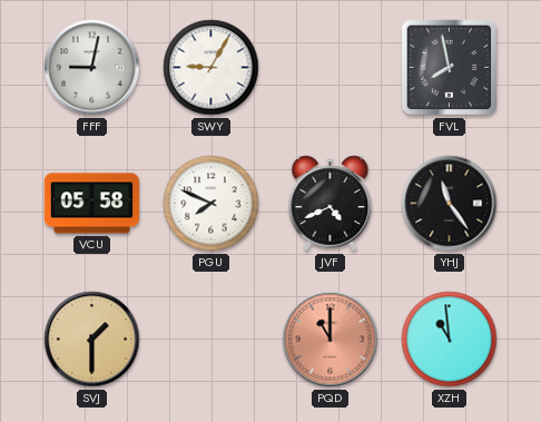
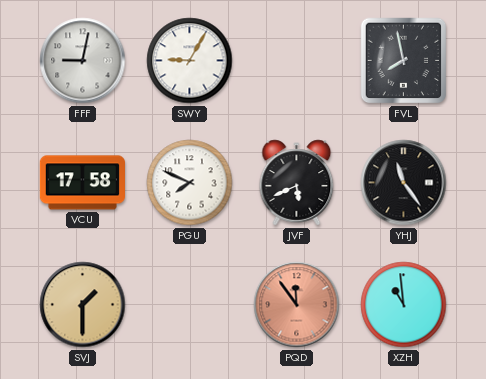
VCU: 05:58 -> 17:58
JVF: 4:41 -> 5:41
PQD: 11:00 -> 11:54
